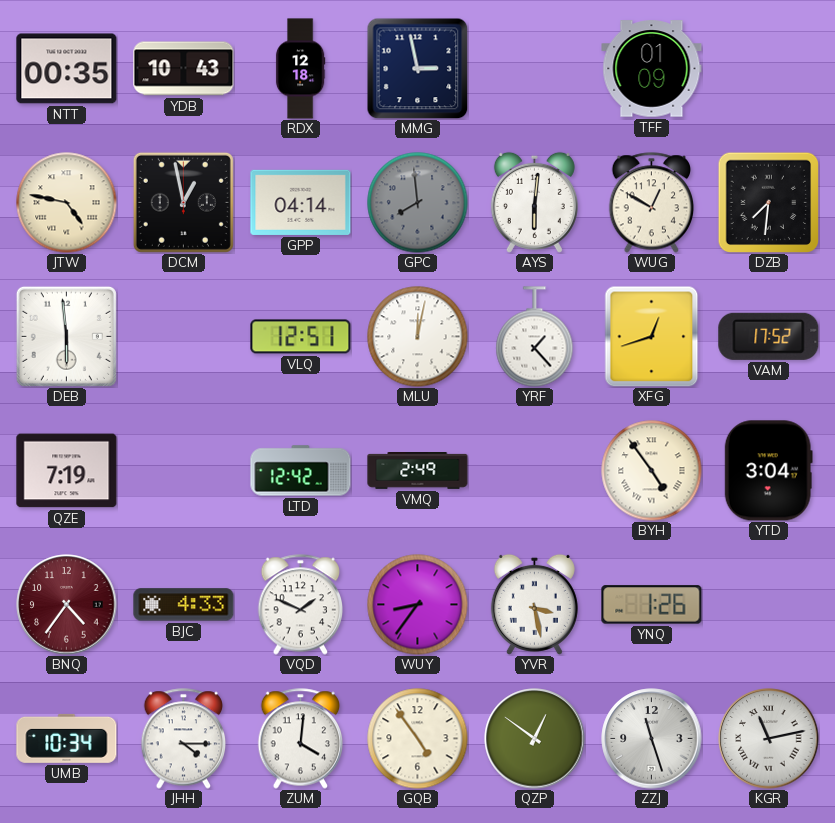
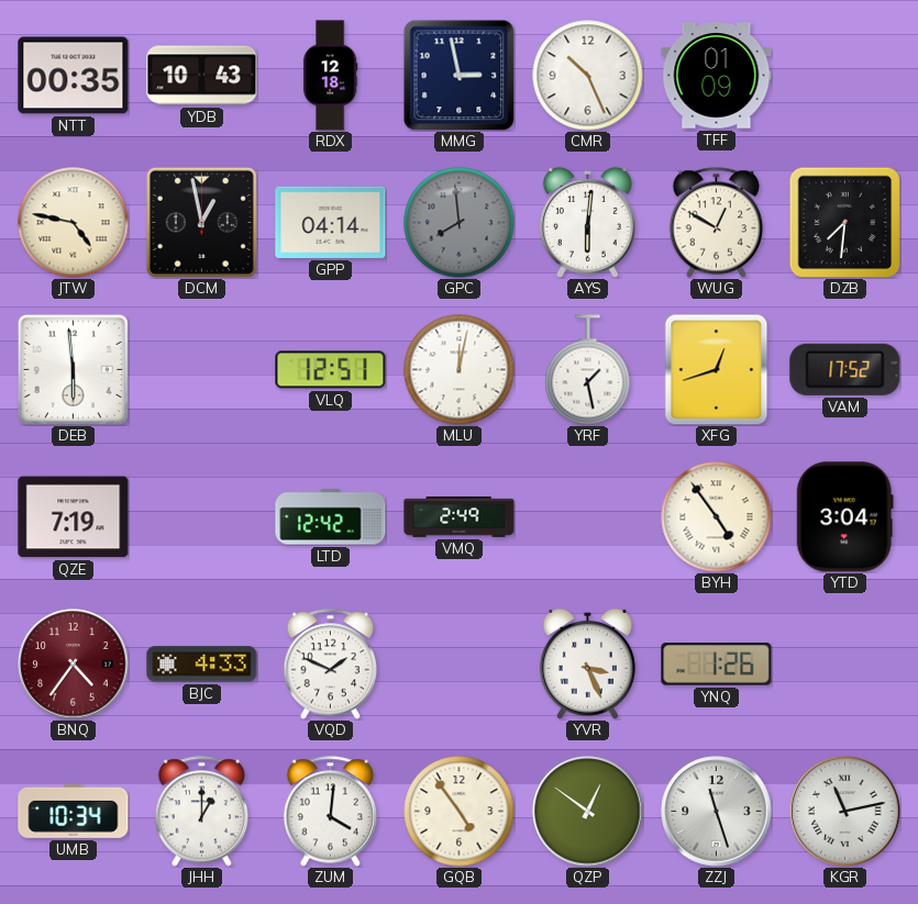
CMR: none -> 10:26
YRF: 1:23 -> 1:28
WUY: 8:36 -> none
YVR: 3:28 -> 3:26
JHH: 4:15 -> 1:00
